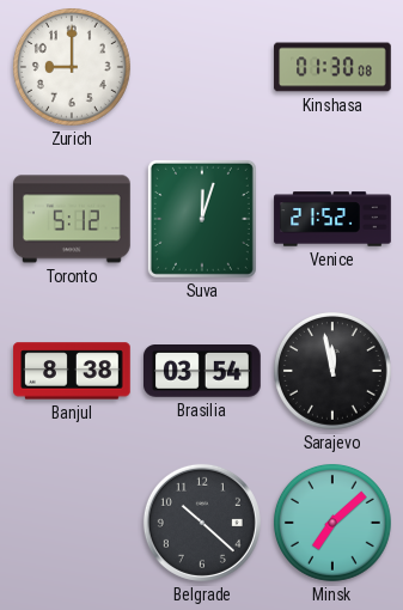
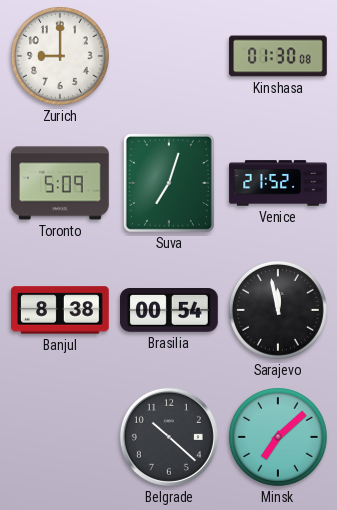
Toronto: 5:12 -> 5:09
Suva: 12:03 -> 7:03
Brasilia: 03:54 -> 00:54
